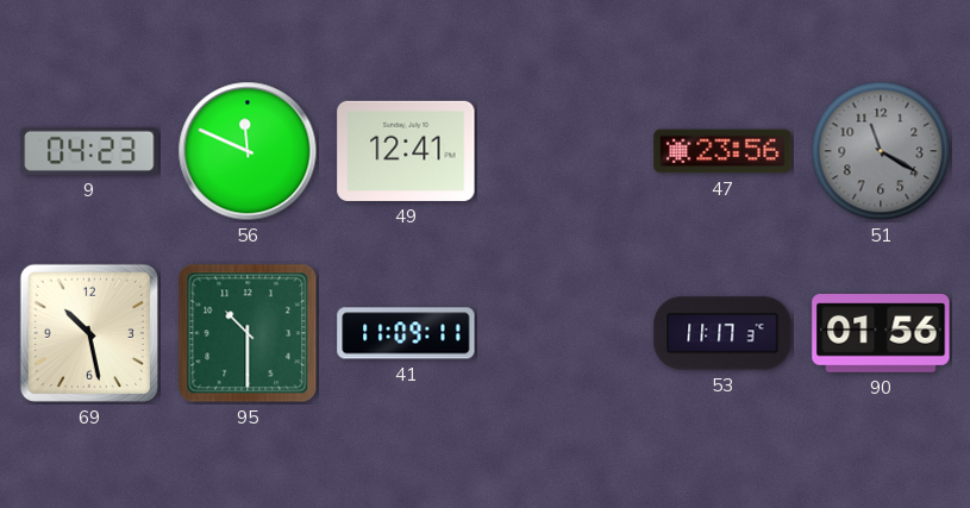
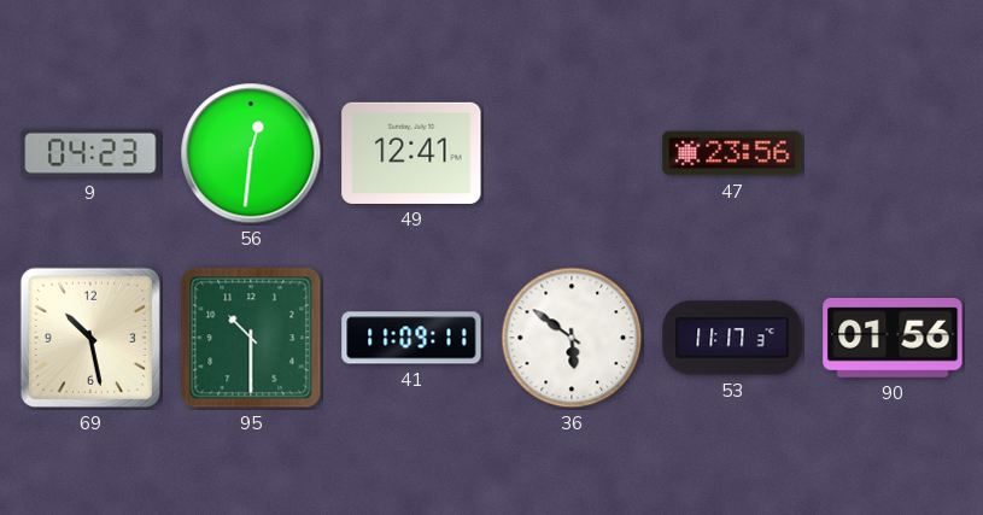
56: 11:49 -> 12:31
51: 11:20 -> none
36: none -> 5:51
